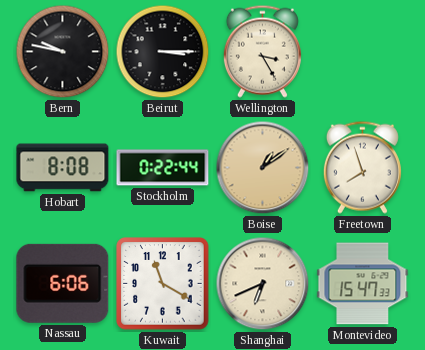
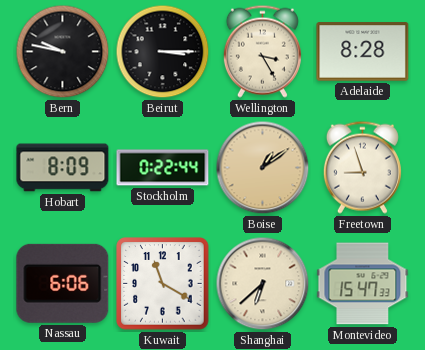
Adelaide: none -> 8:28
Hobart: 8:08 -> 8:09
Freetown: 7:57 -> 8:57
Shanghai: 6:41 -> 6:38
